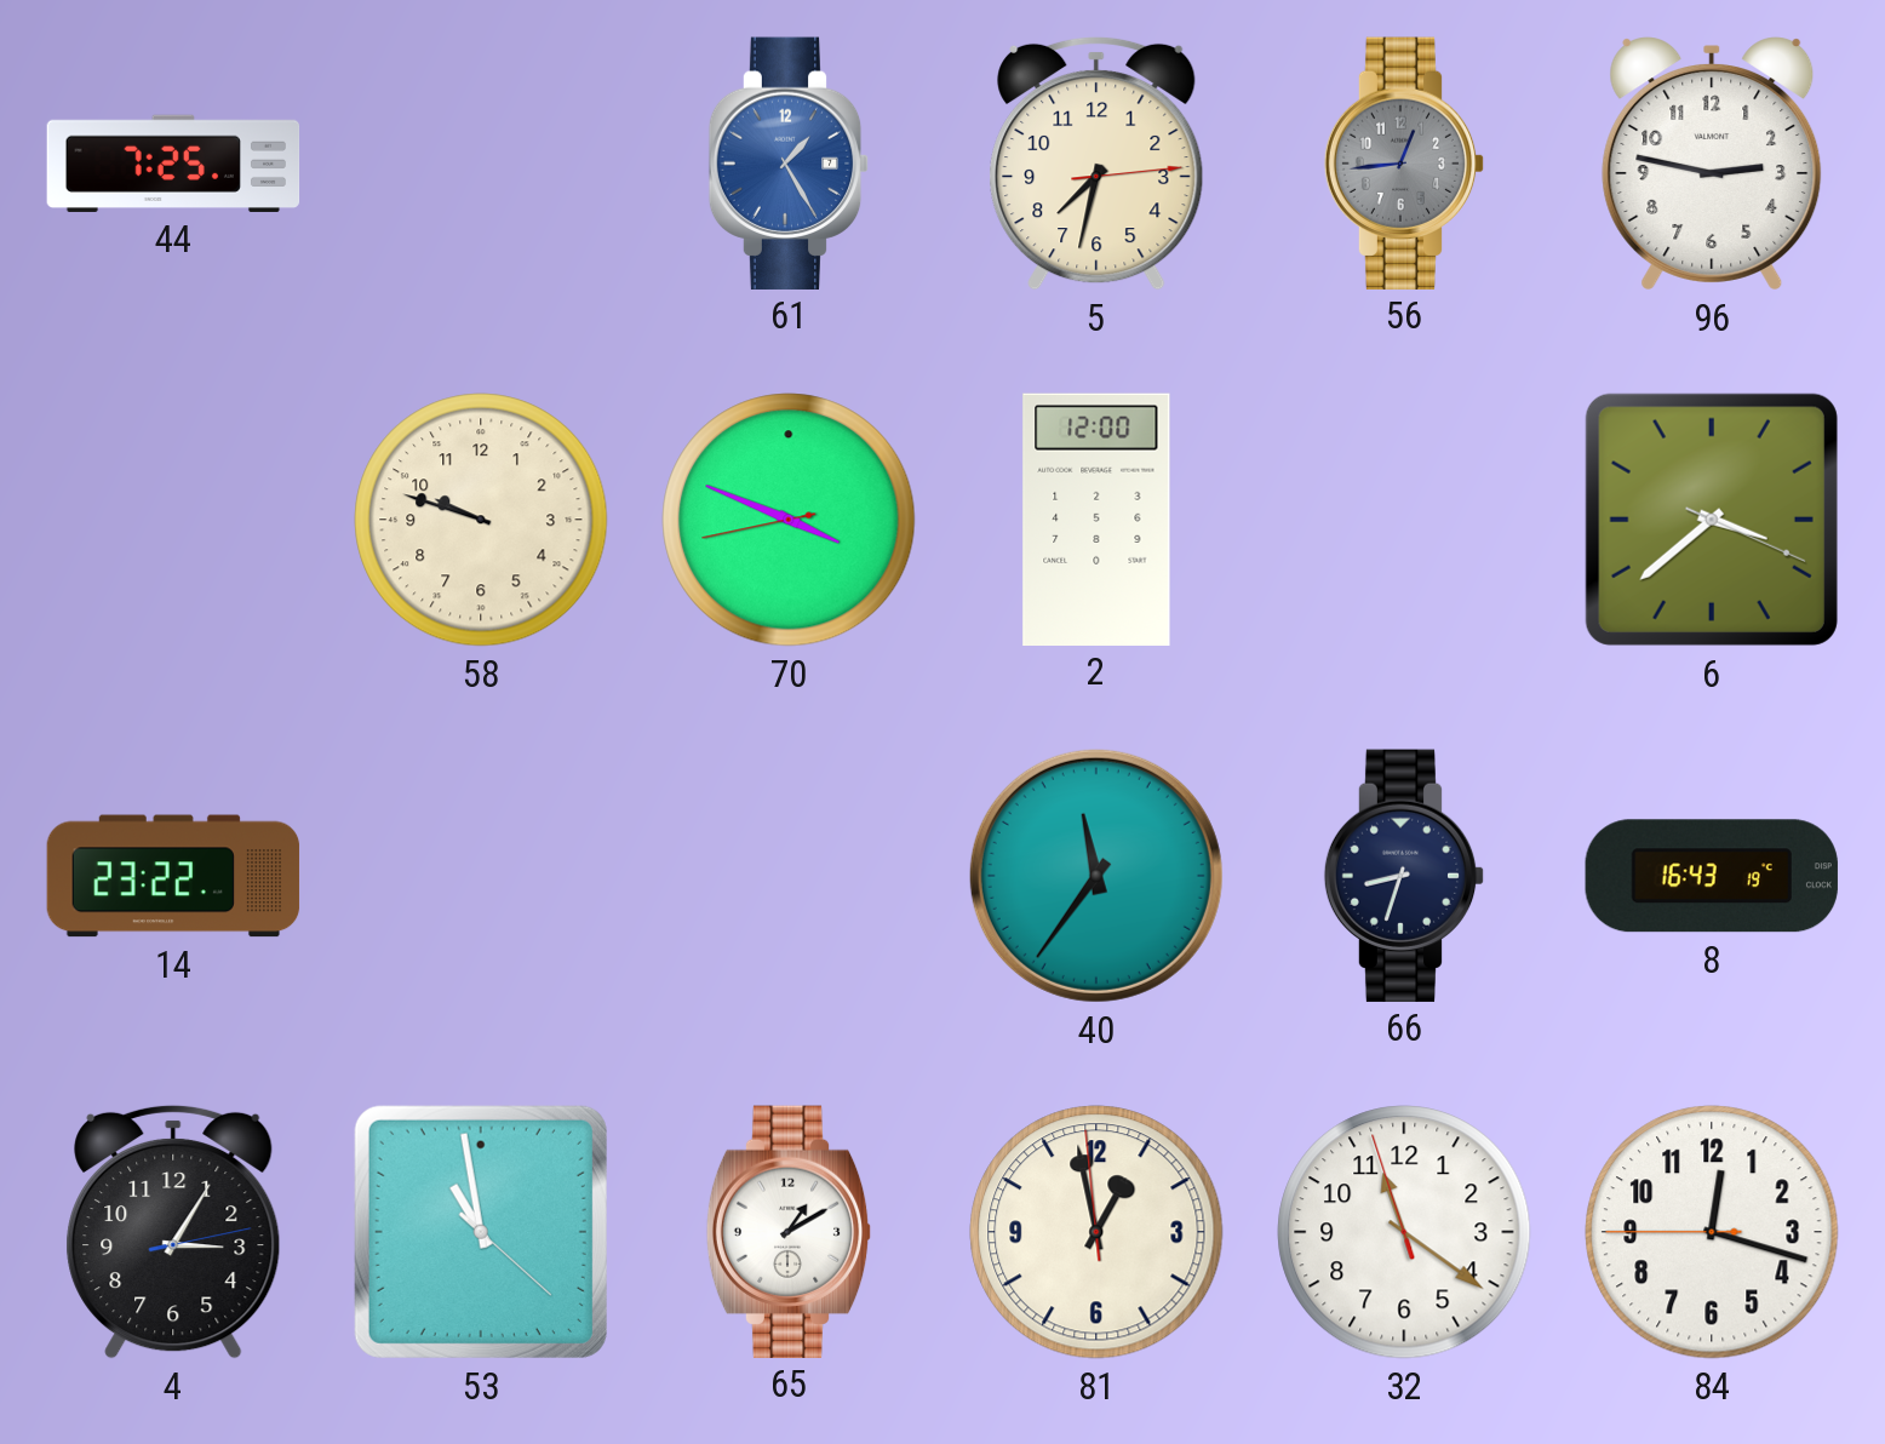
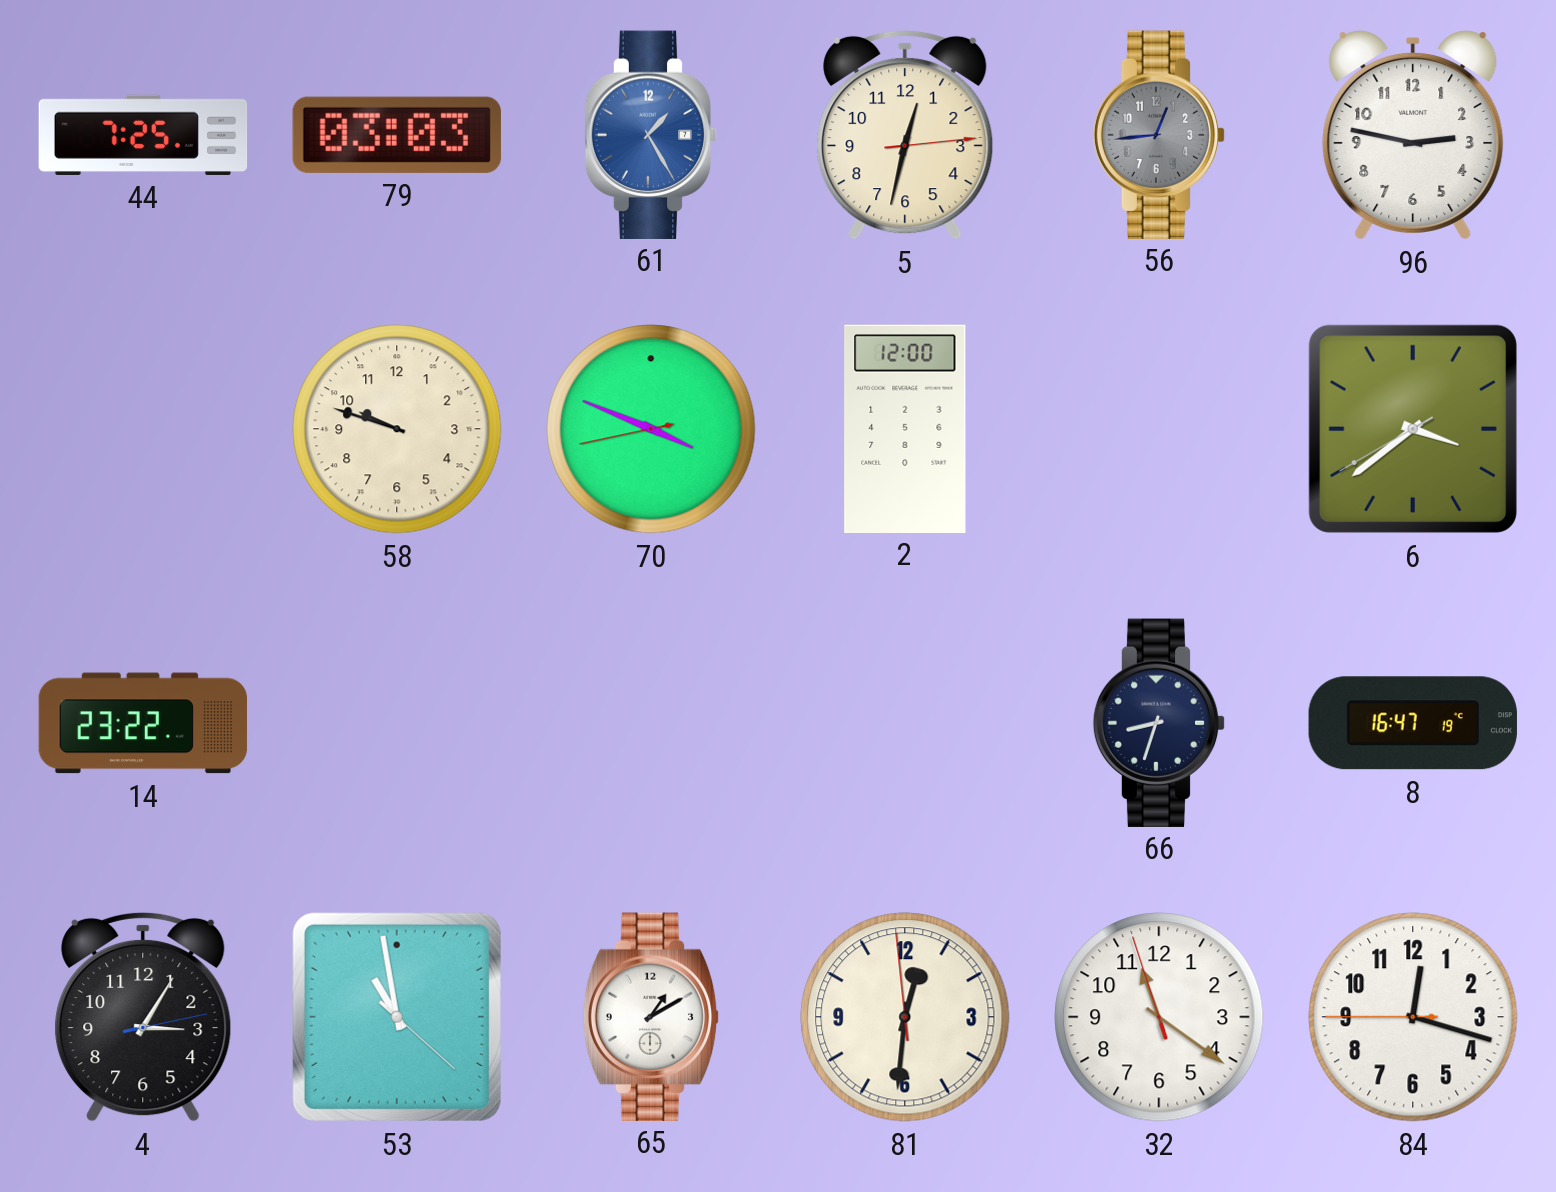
79: none -> 03:03
5: 7:32 -> 12:32
6: 3:38:19 -> 3:38:40
40: 11:36 -> none
8: 16:43 -> 16:47
81: 12:57 -> 12:30
